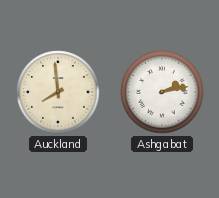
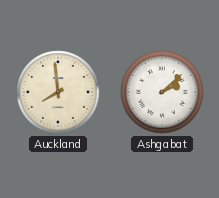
Ashgabat: 2:13 -> 2:08
